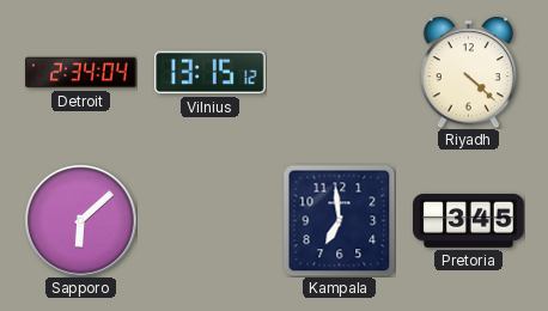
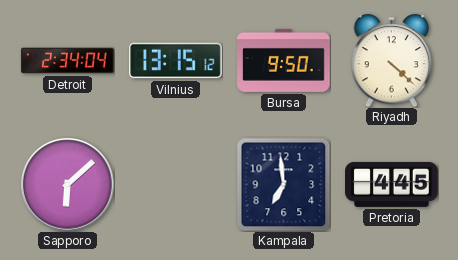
Bursa: none -> 9:50
Pretoria: 3:45 -> 4:45
